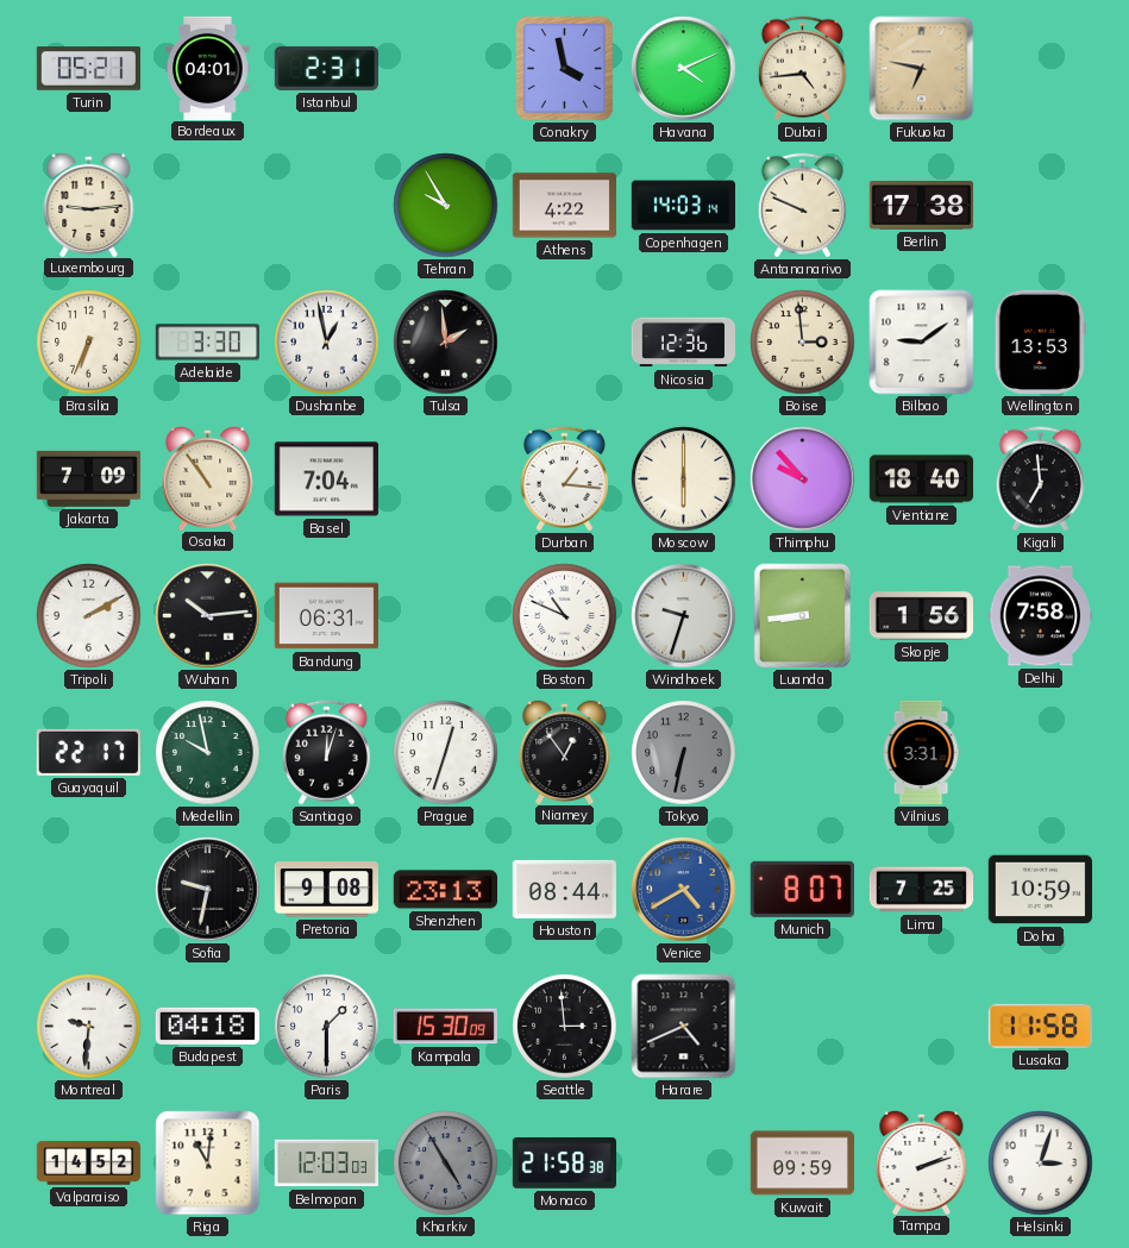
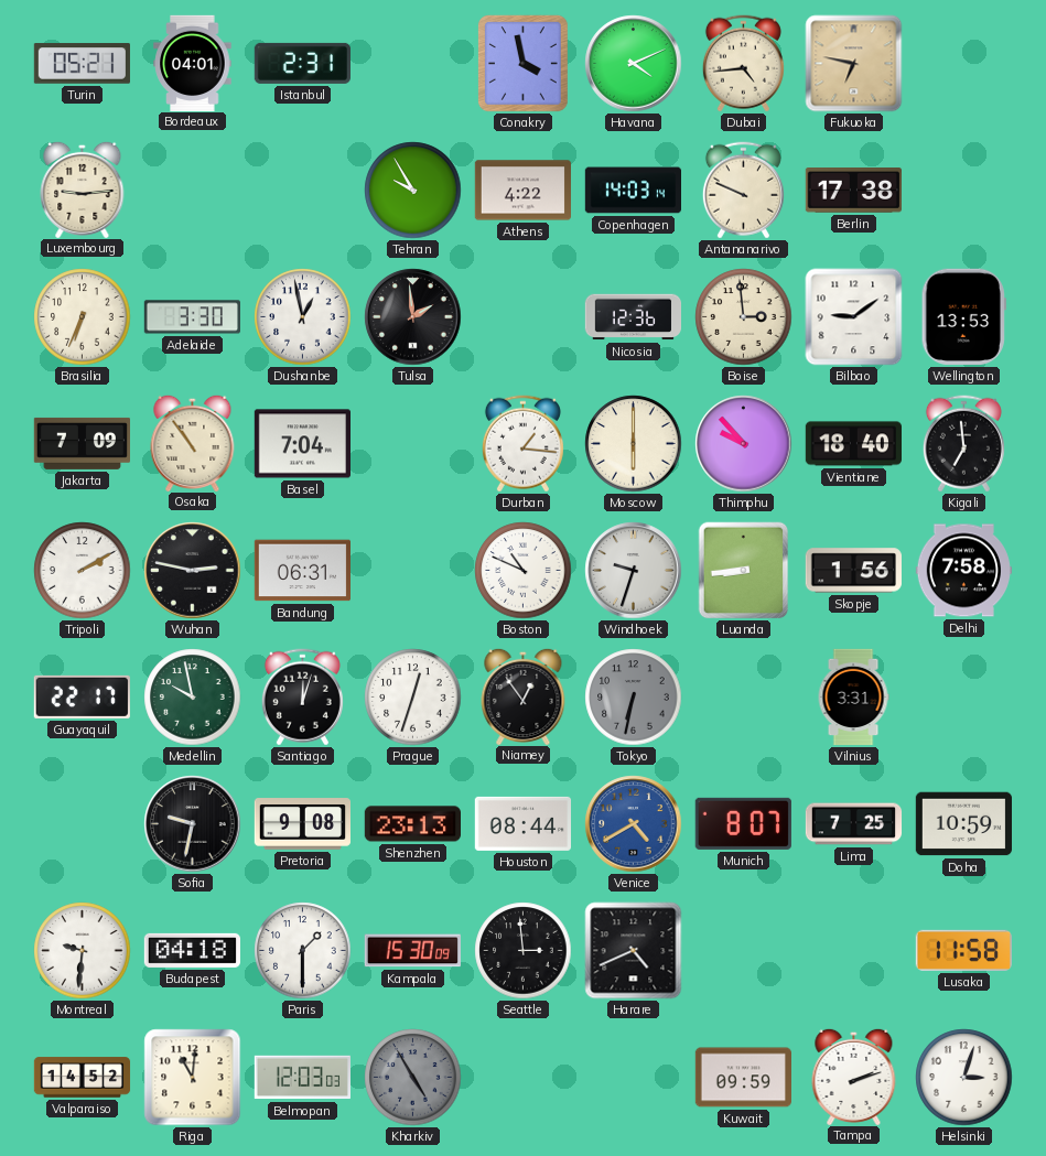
Wuhan: 10:14 -> 2:47
Monaco: 21:58 -> none
